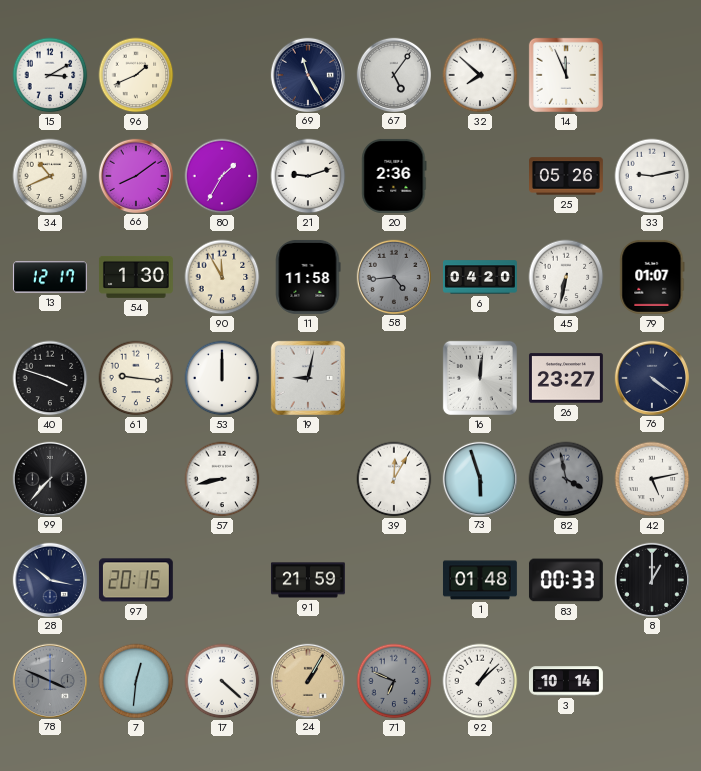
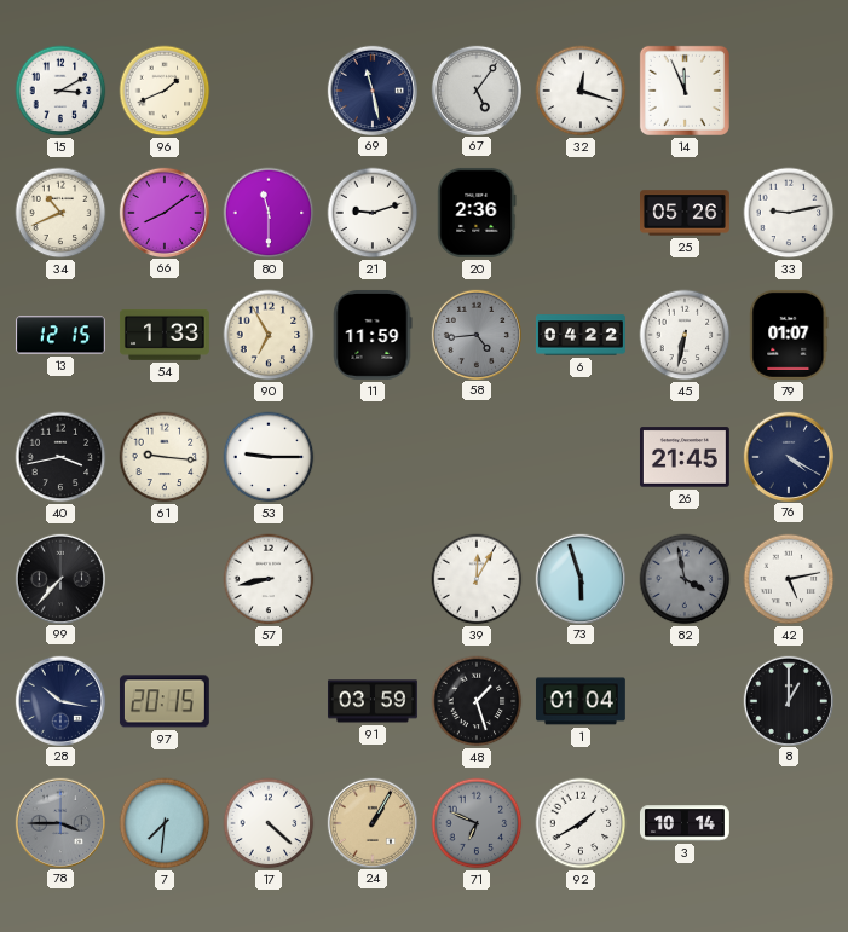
69: 11:25 -> 11:28
32: 7:52 -> 12:18
80: 1:35 -> 11:30
13: 12:17 -> 12:15
54: 1:30 -> 1:33
90: 11:55 -> 6:55
11: 11:58 -> 11:59
6: 04:20 -> 04:22
40: 3:48 -> 3:43
53: 12:00 -> 9:15
19: 9:02 -> none
16: 12:01 -> none
26: 23:27 -> 21:45
76: 4:21 -> 4:20
91: 21:59 -> 03:59
48: none -> 1:27
1: 01:48 -> 01:04
83: 00:33 -> none
78: 3:49 -> 3:45
7: 12:31 -> 7:31
92: 1:08 -> 1:40
